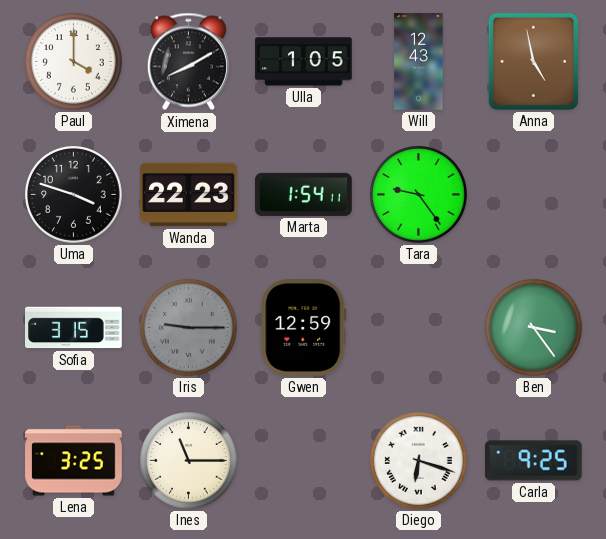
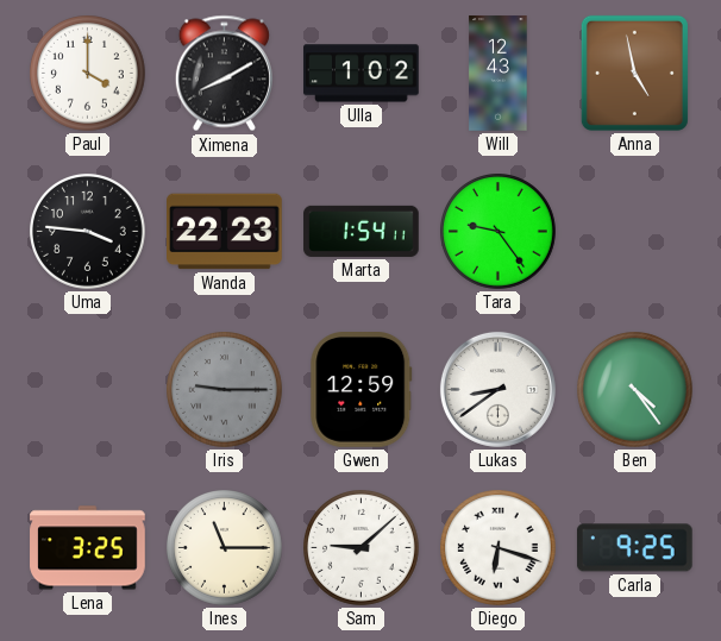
Ulla: 1:05 -> 1:02
Uma: 3:48 -> 3:46
Sofia: 3:15 -> none
Lukas: none -> 8:39
Ben: 3:24 -> 4:24
Sam: none -> 9:08
